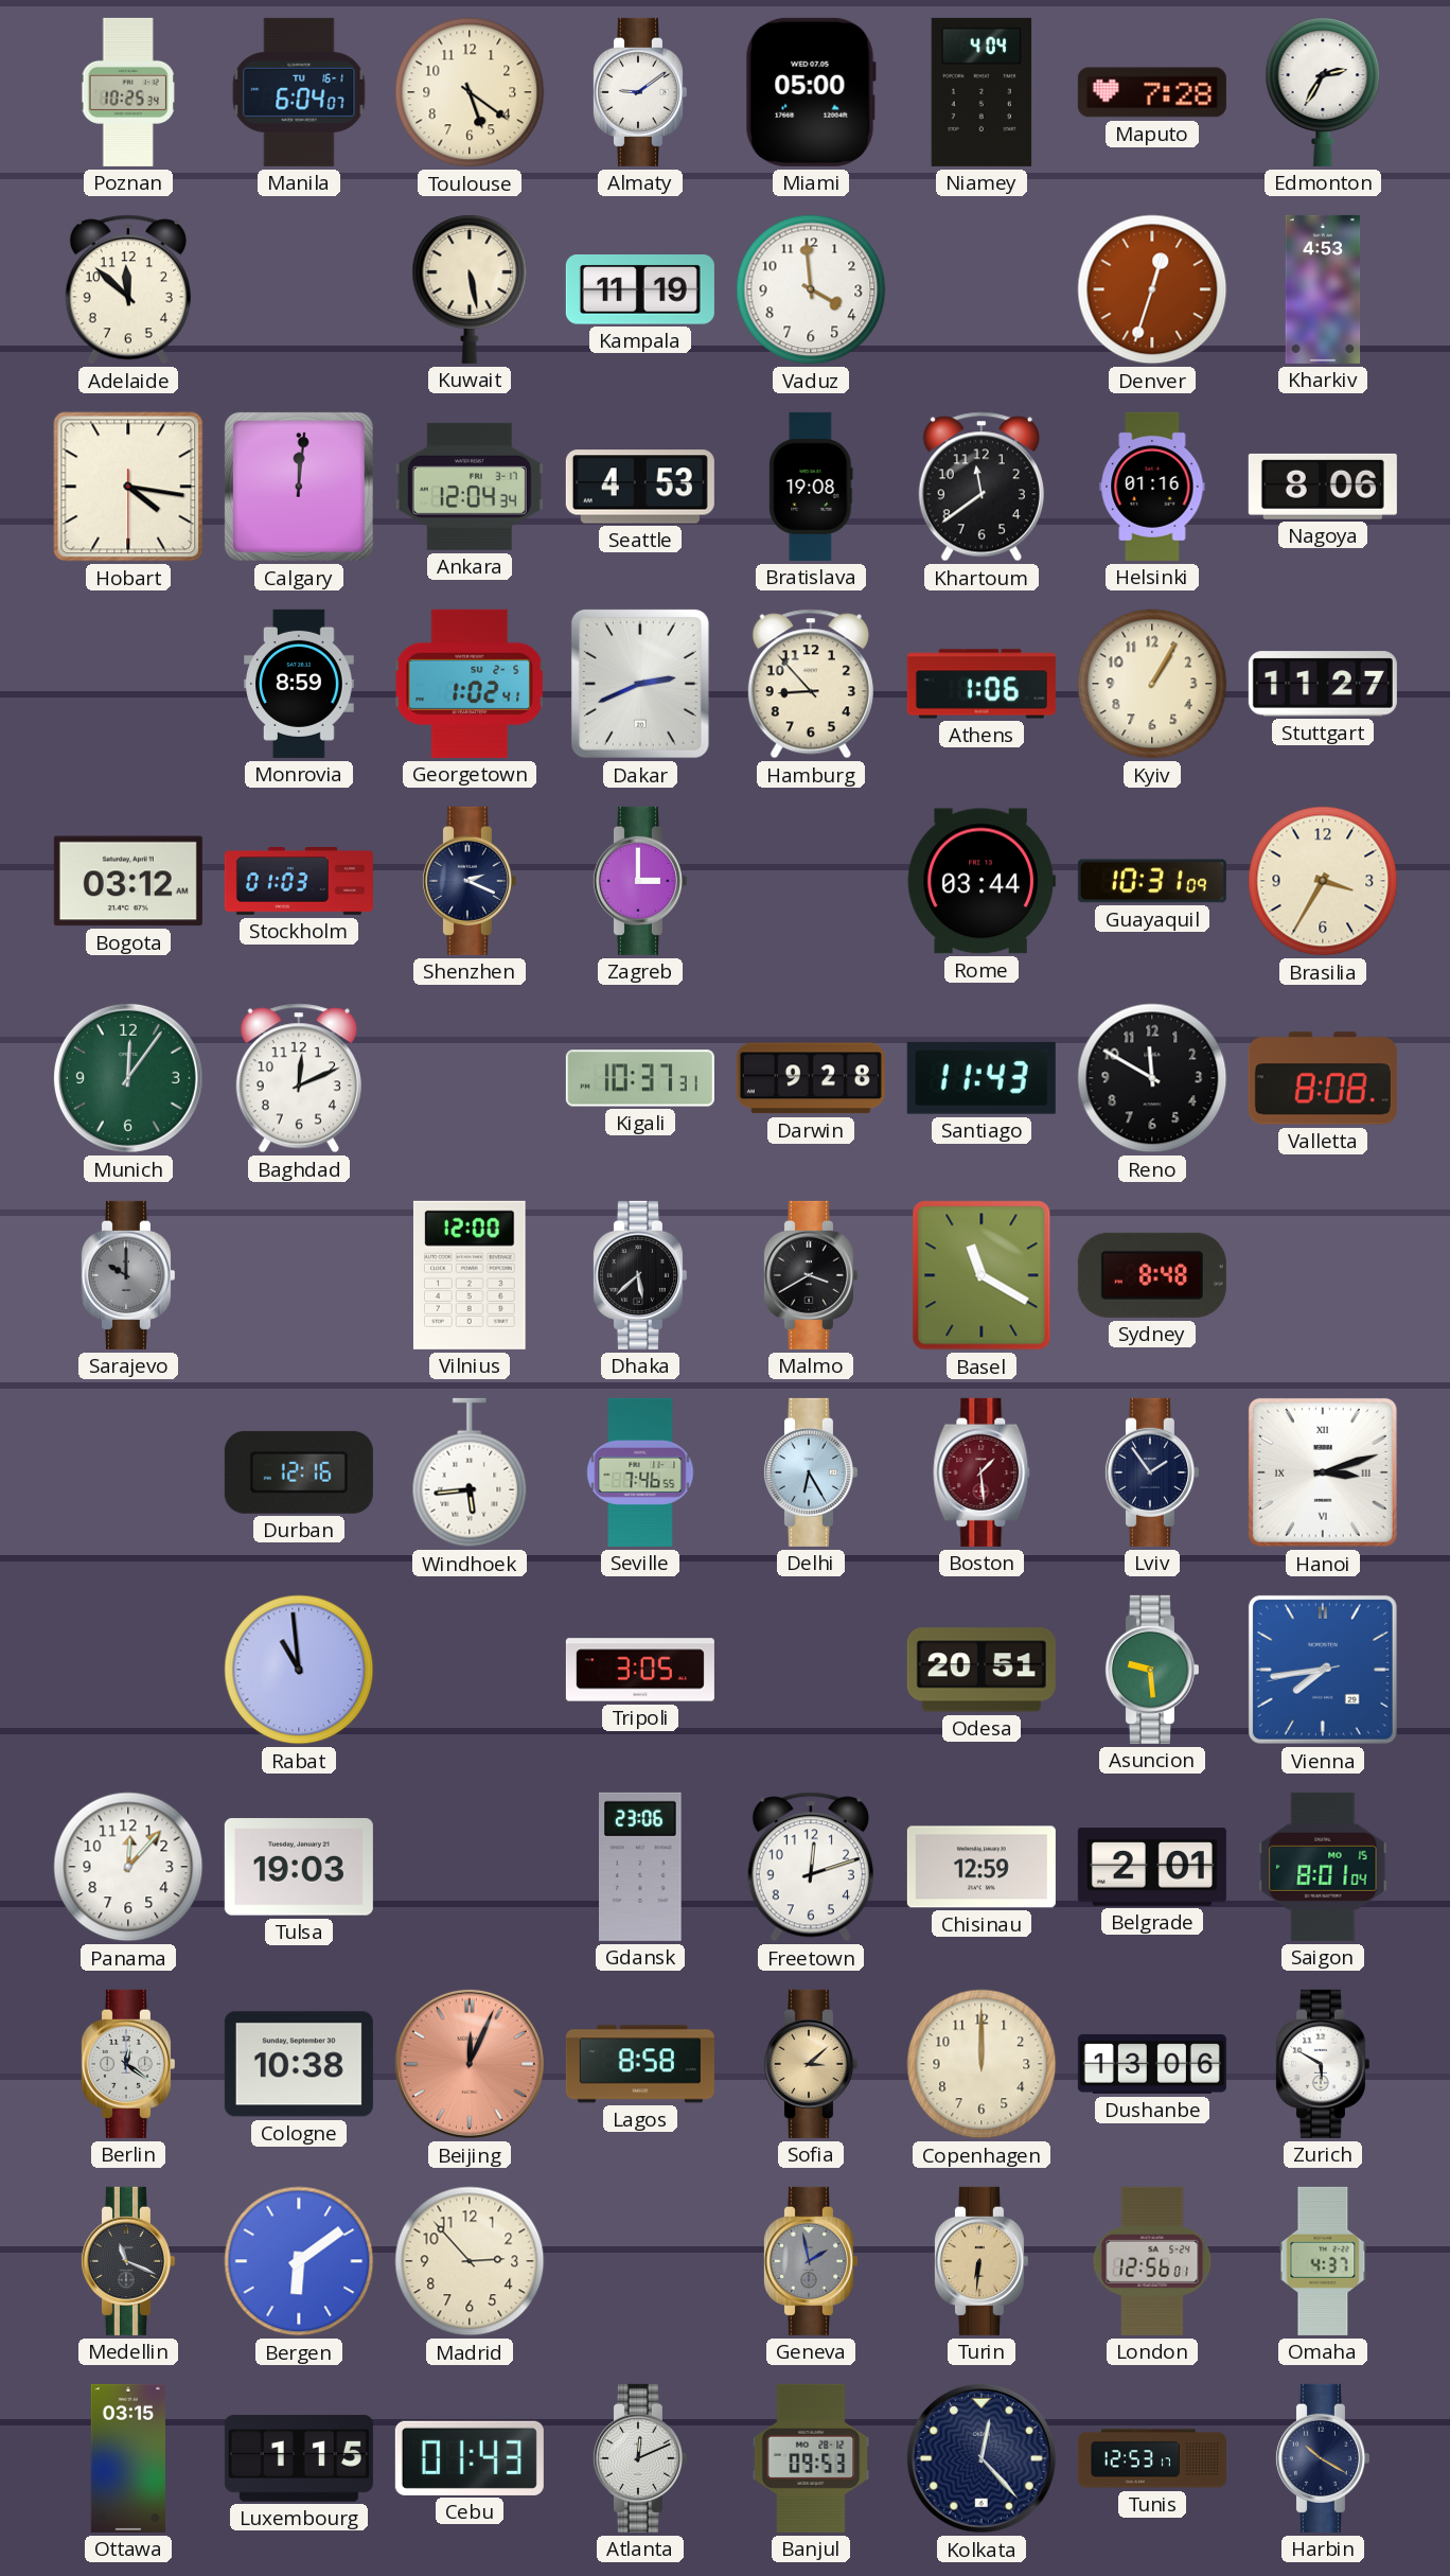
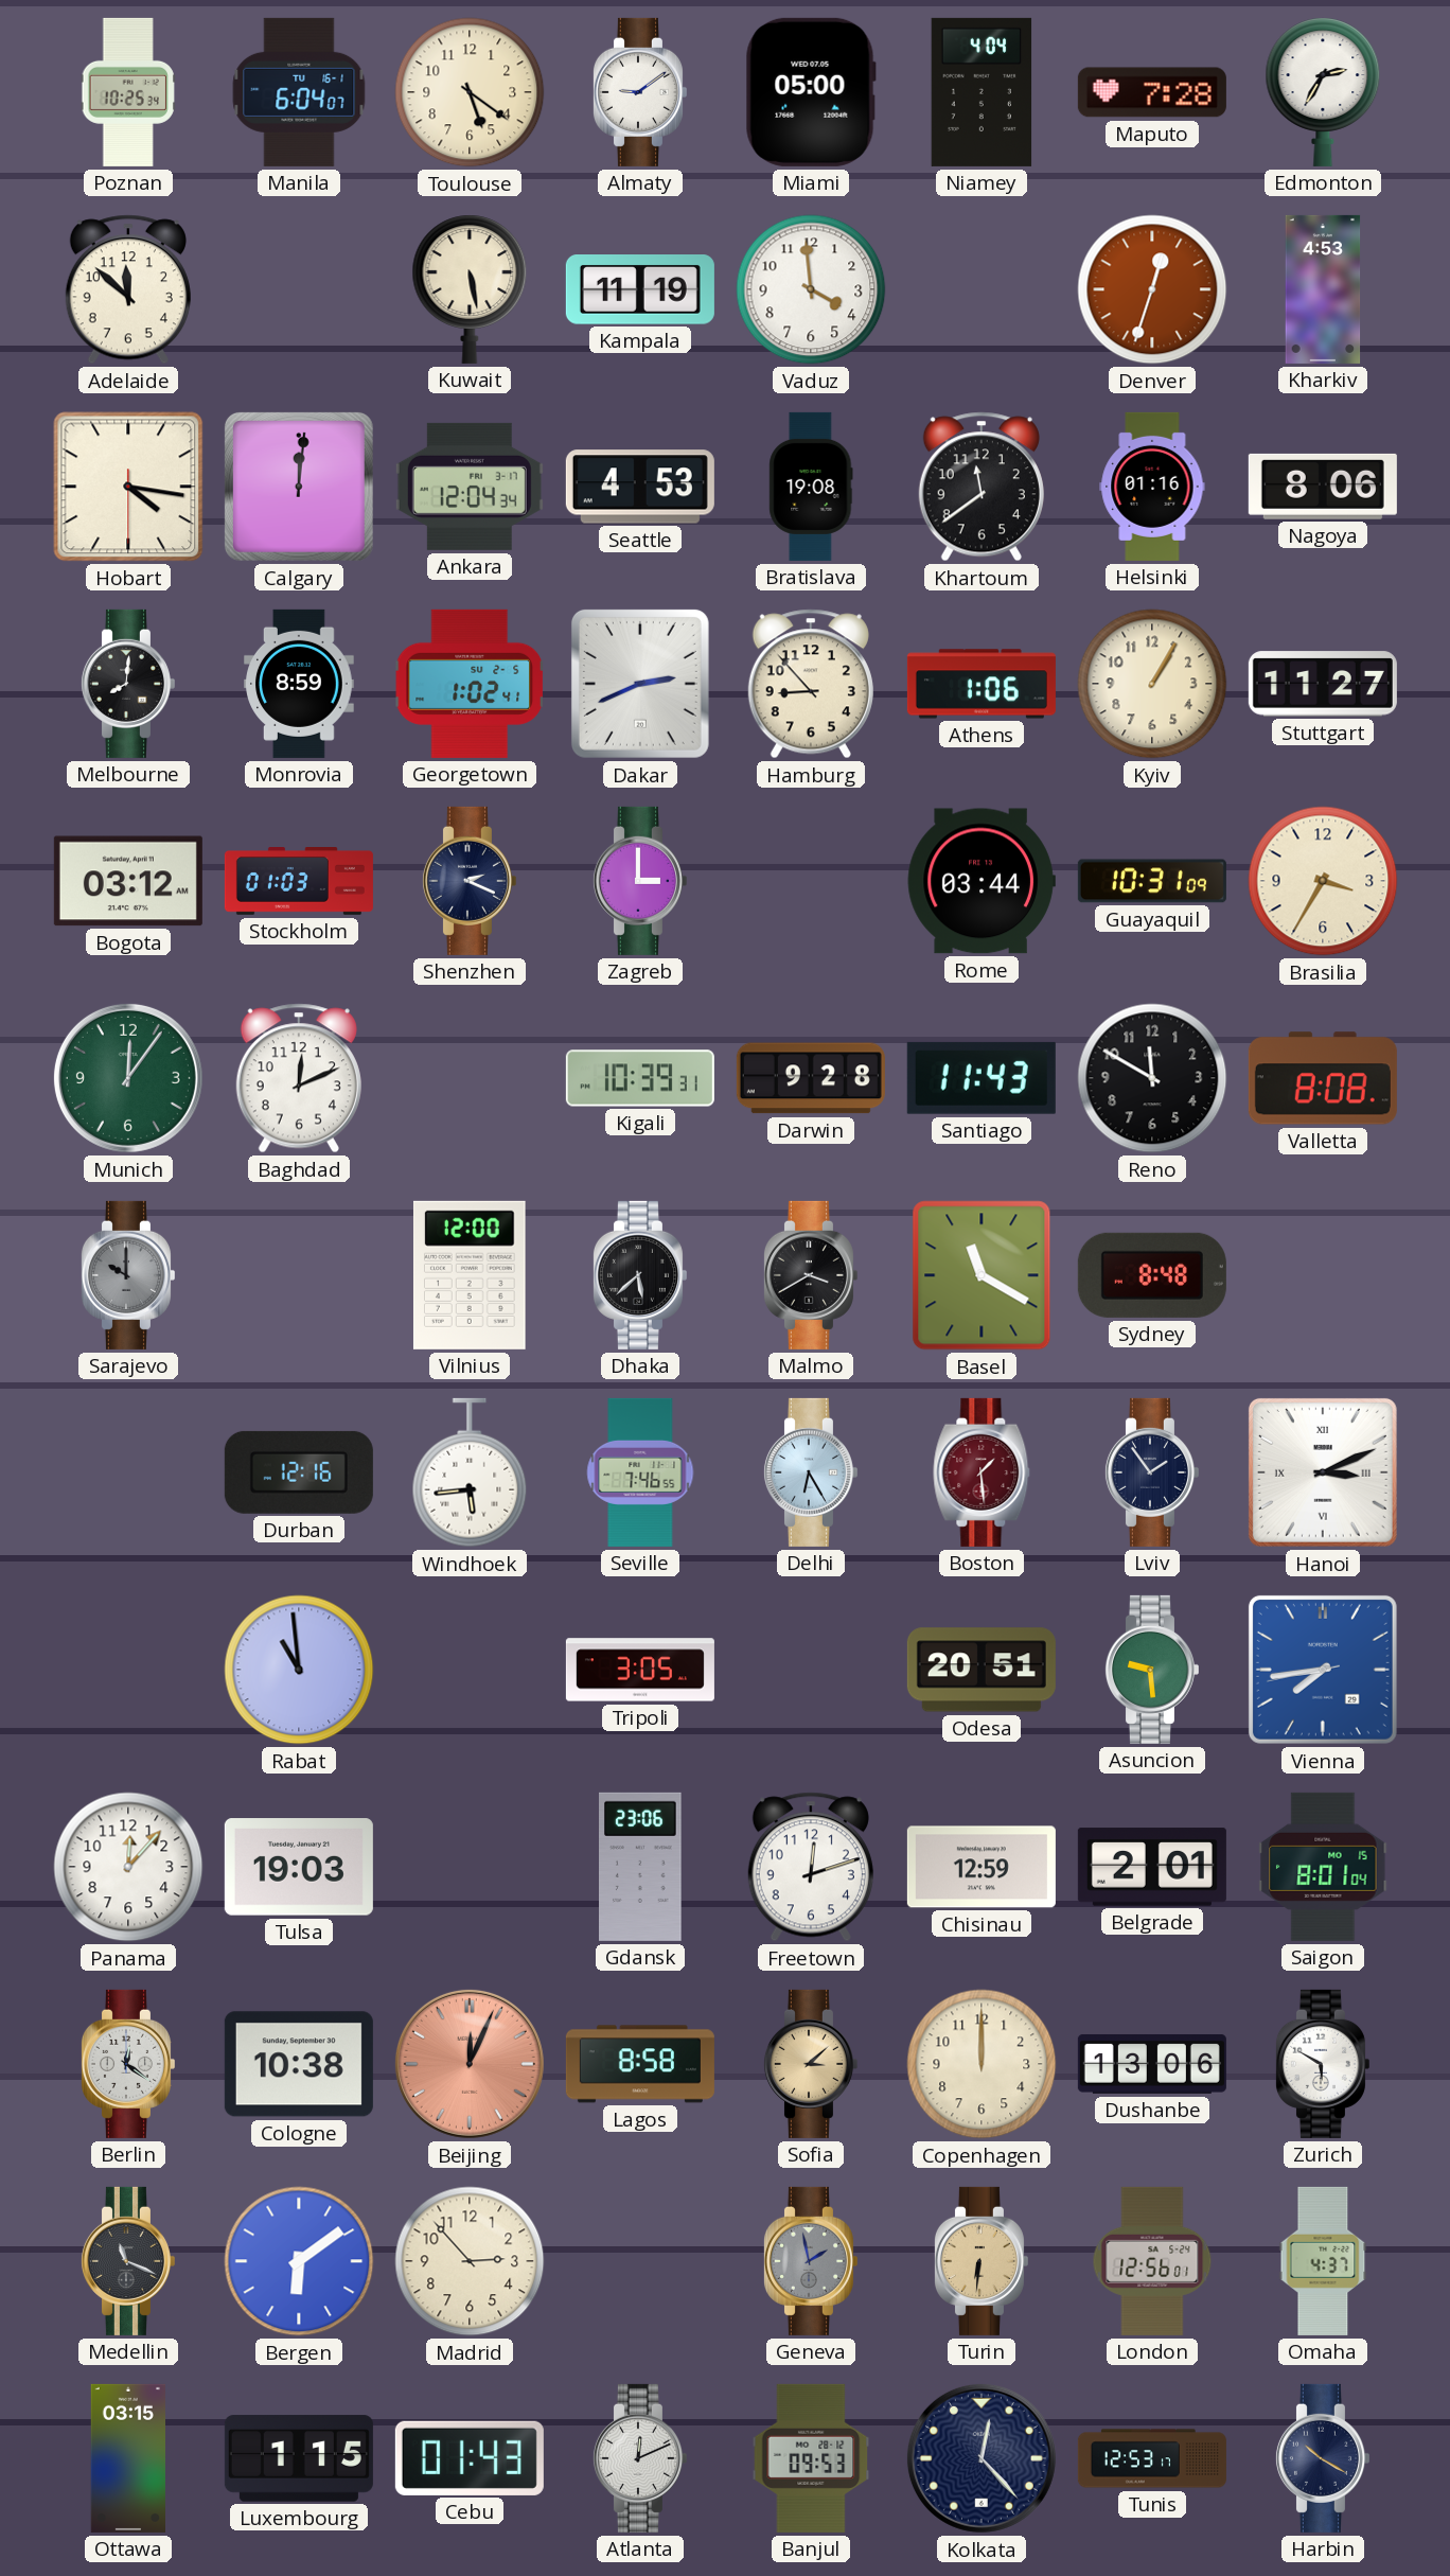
Melbourne: none -> 8:01
Kigali: 10:37 -> 10:39
Hanoi: 3:12 -> 3:11
